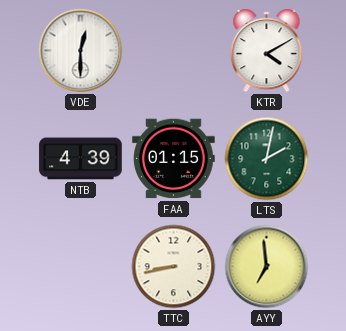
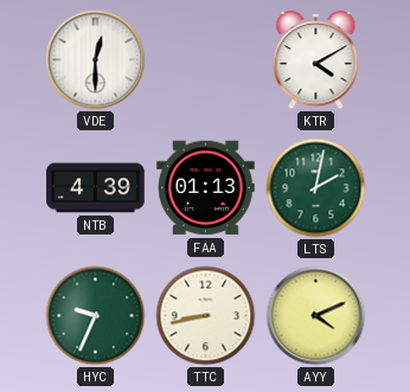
FAA: 01:15 -> 01:13
HYC: none -> 9:34
AYY: 6:59 -> 4:11
